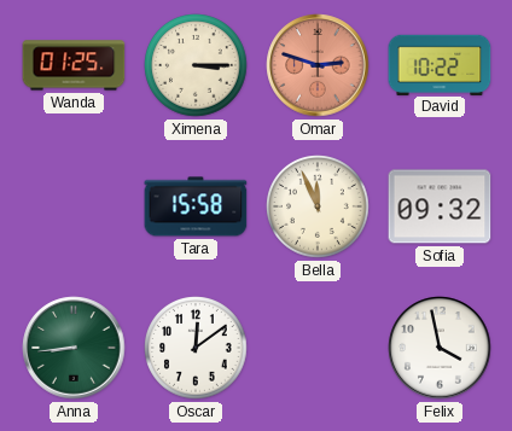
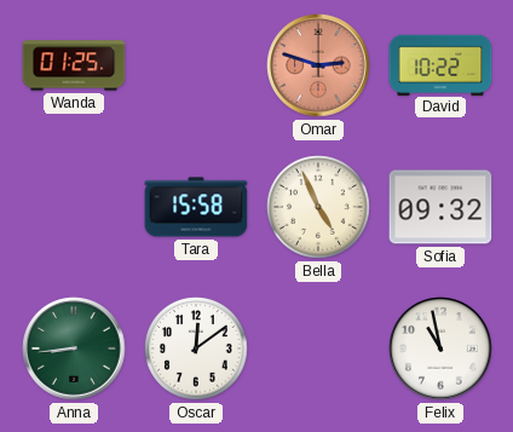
Ximena: 3:15 -> none
Bella: 11:56 -> 4:56
Felix: 3:58 -> 10:58
